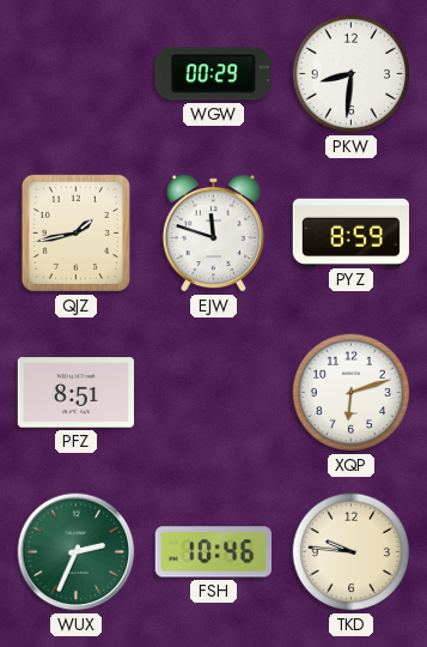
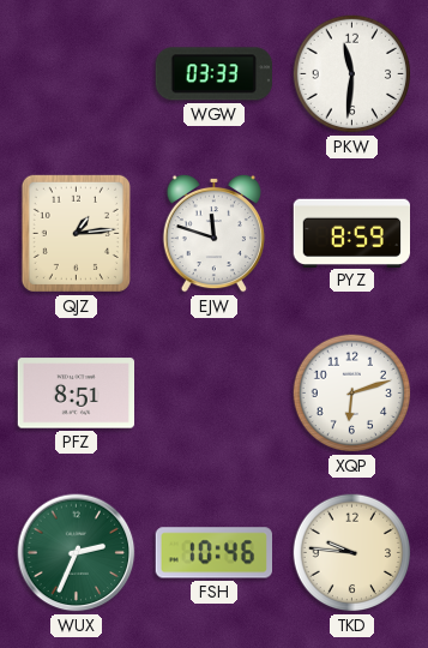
WGW: 00:29 -> 03:33
PKW: 8:31 -> 11:31
QJZ: 1:43 -> 1:14
